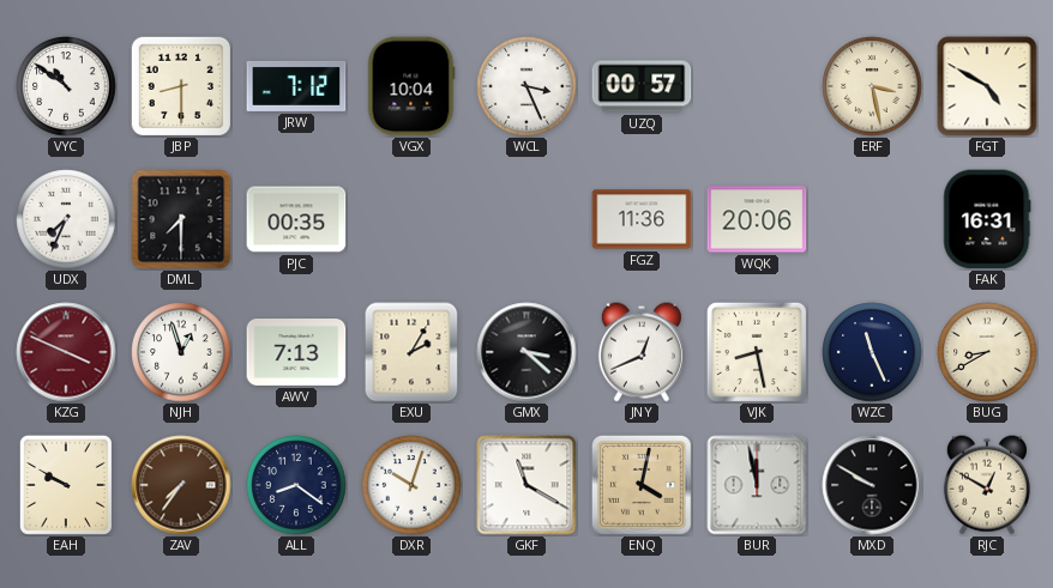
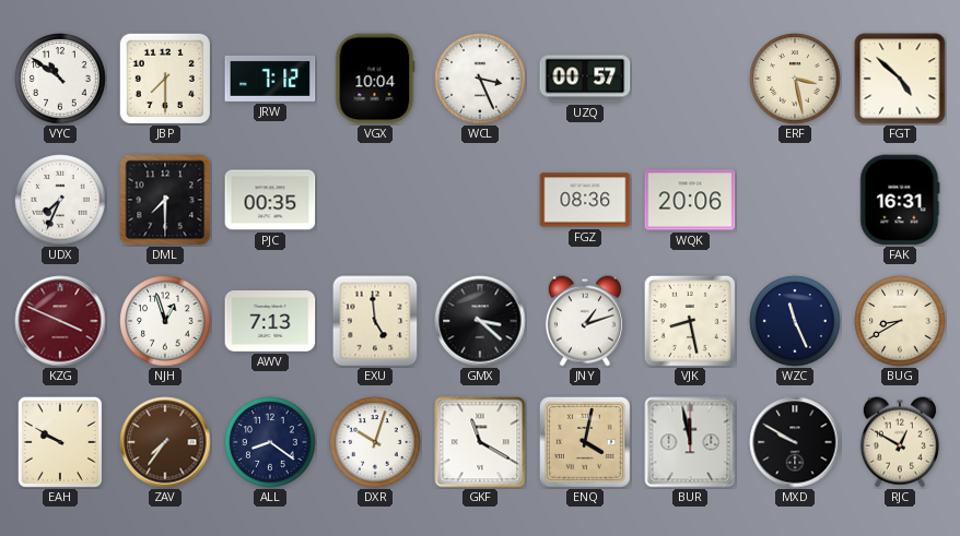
JBP: 8:30 -> 7:30
FGT: 4:50 -> 4:52
FGZ: 11:36 -> 08:36
EXU: 2:05 -> 4:59
JNY: 12:41 -> 1:12
